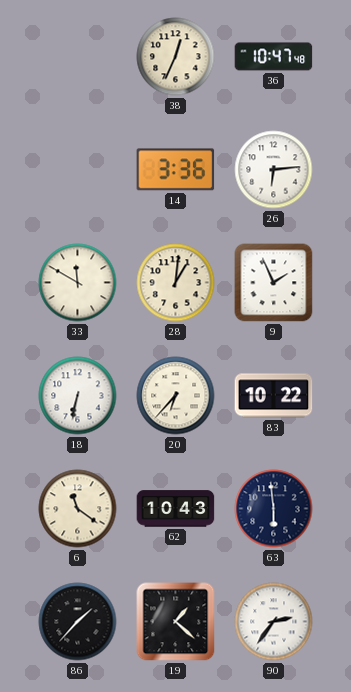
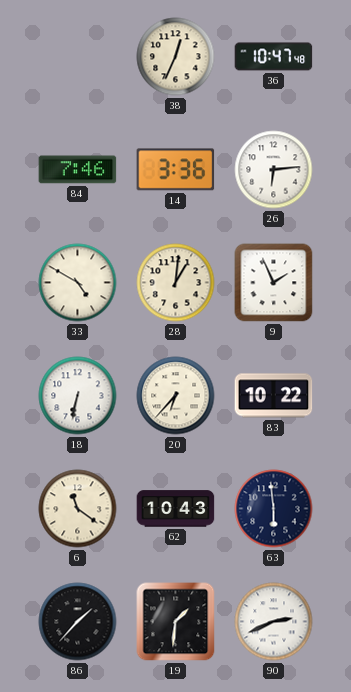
84: none -> 7:46
33: 11:50 -> 4:50
19: 1:22 -> 1:31
90: 2:36 -> 2:41
